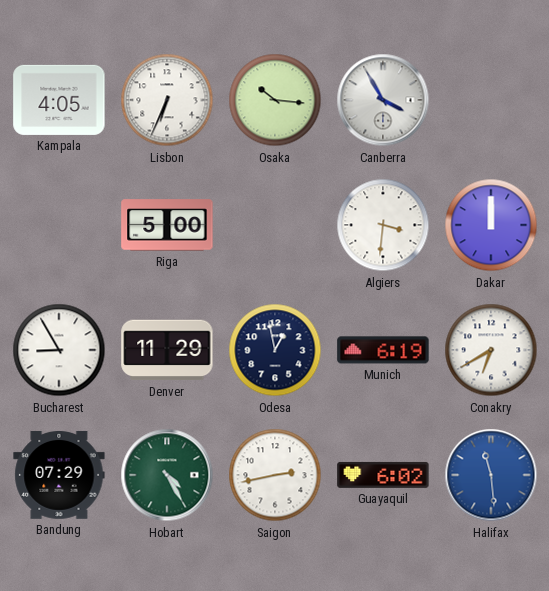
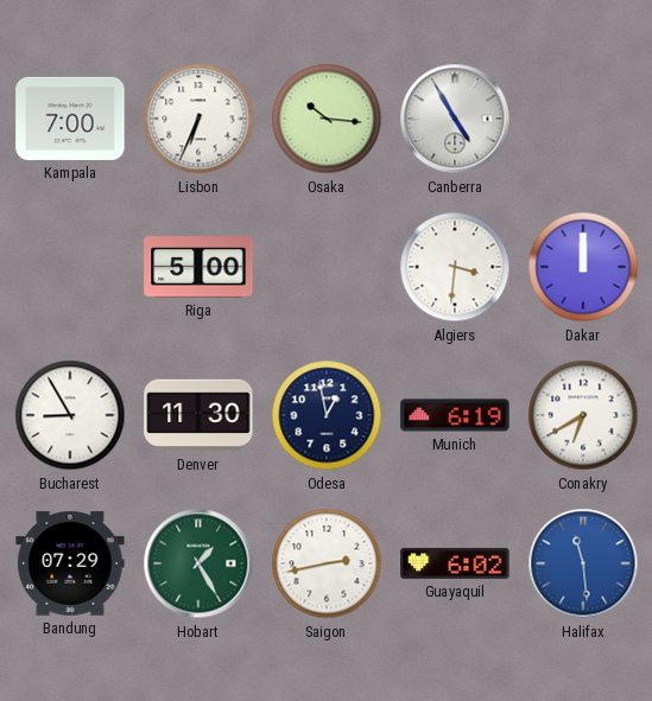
Kampala: 4:05 -> 7:00
Canberra: 3:55 -> 4:55
Denver: 11:29 -> 11:30
Hobart: 4:25 -> 1:25
